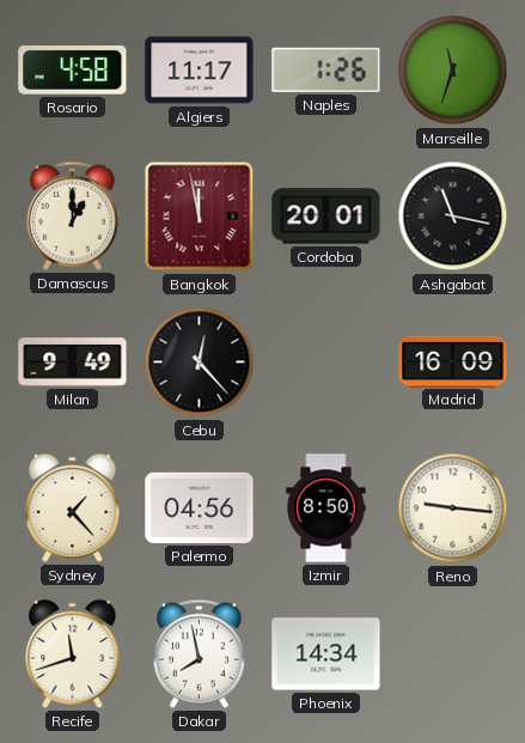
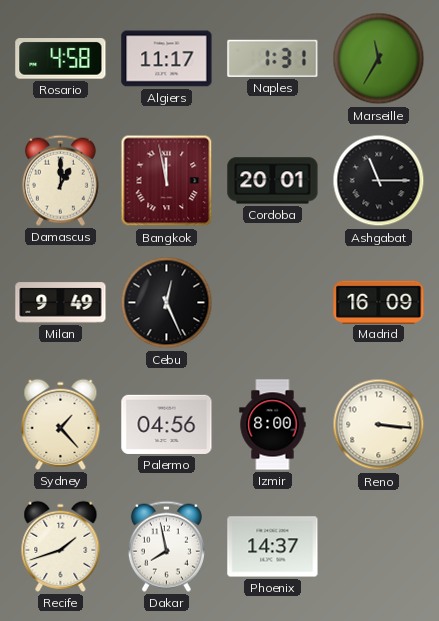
Naples: 1:26 -> 1:31
Marseille: 11:33 -> 11:35
Ashgabat: 11:17 -> 11:15
Cebu: 12:23 -> 12:26
Izmir: 8:50 -> 8:00
Reno: 9:16 -> 3:16
Recife: 11:42 -> 1:42
Phoenix: 14:34 -> 14:37
